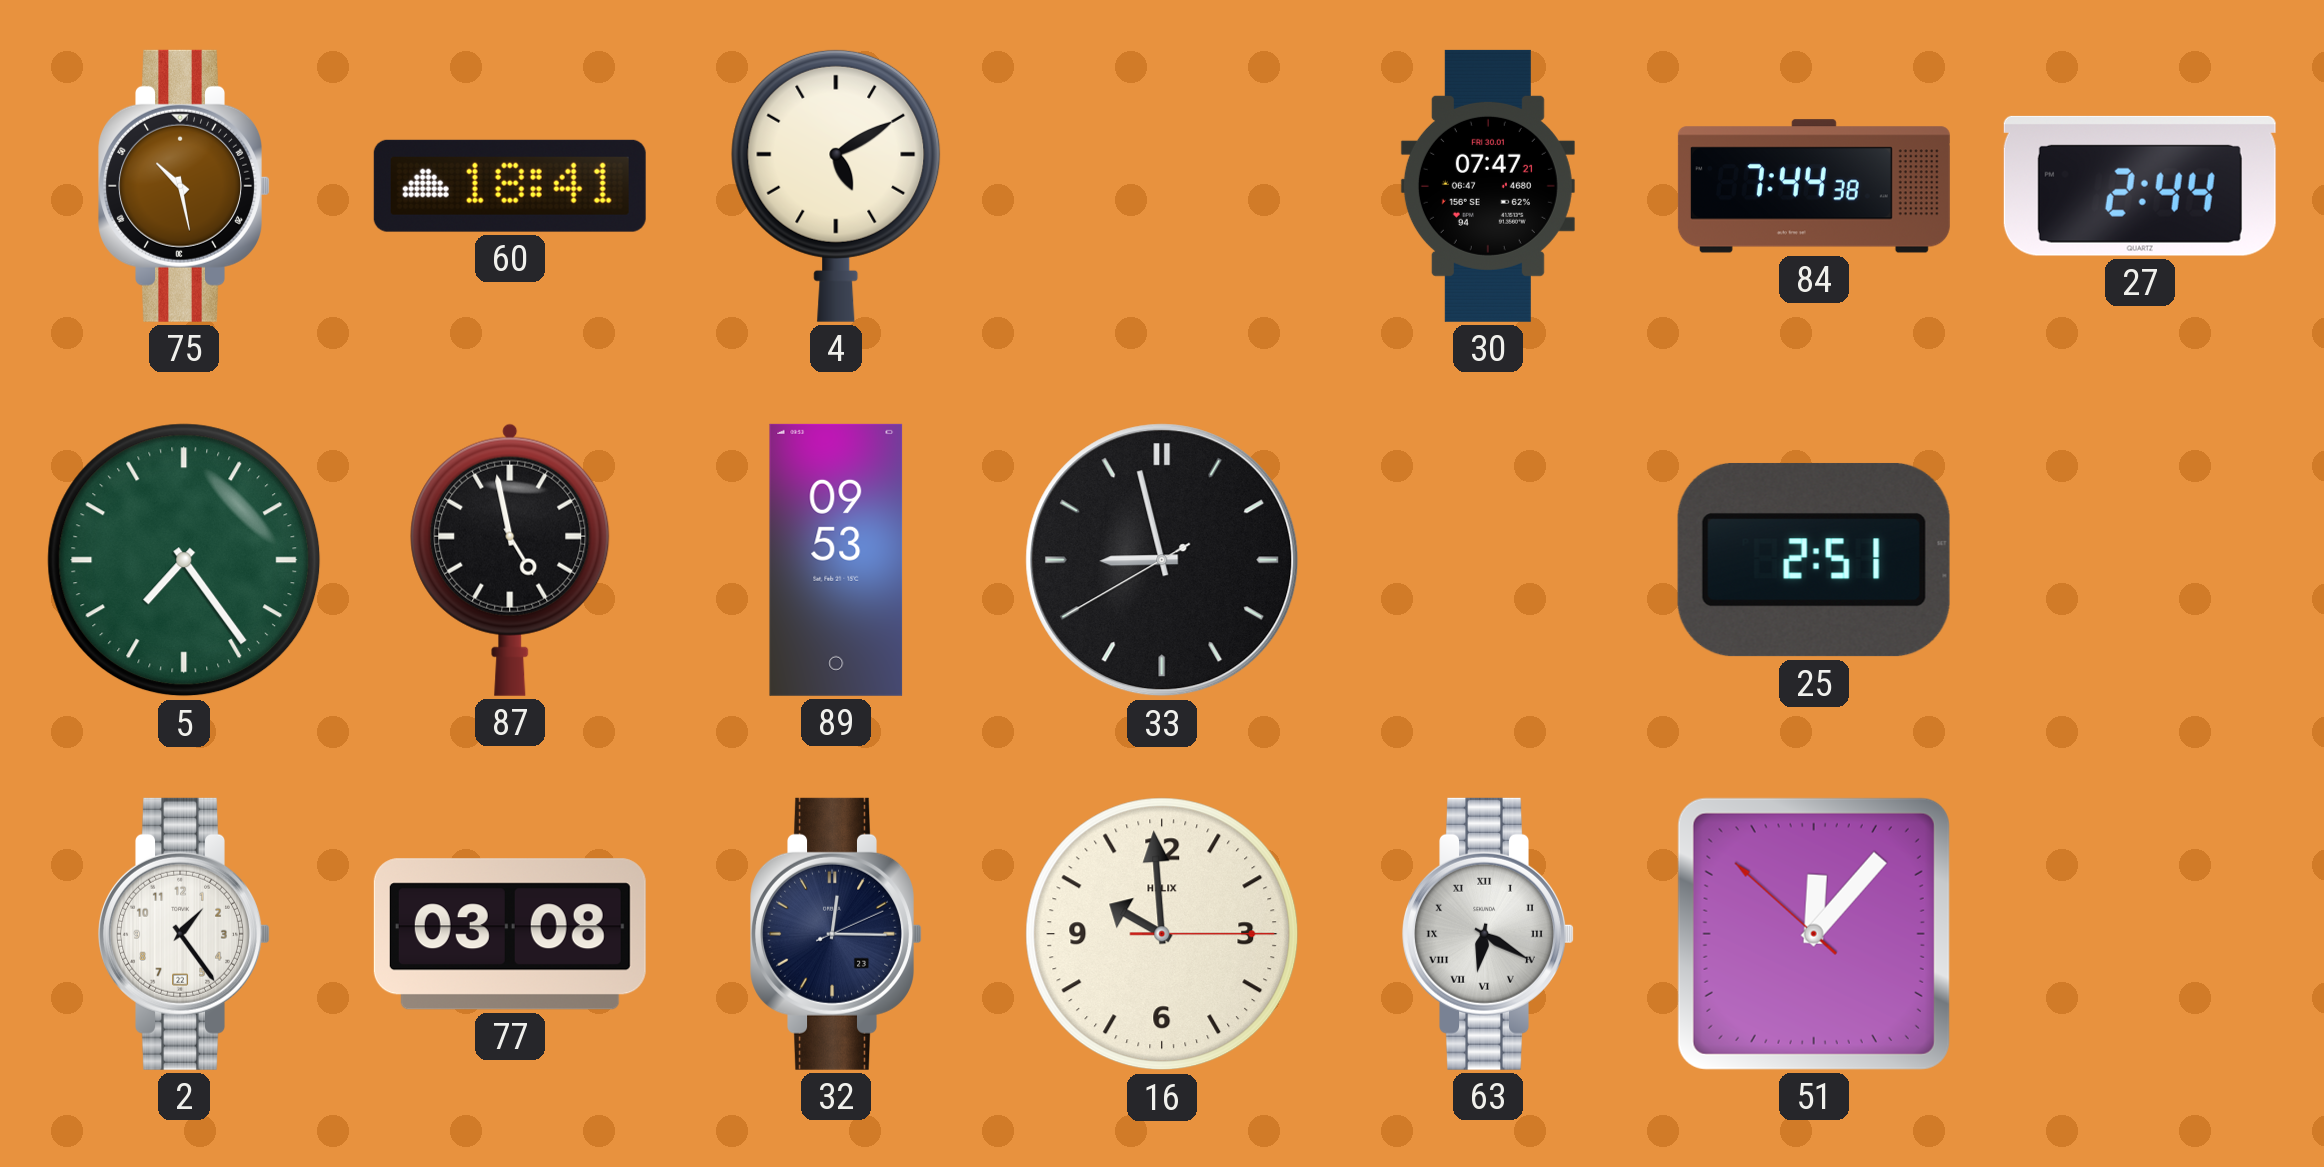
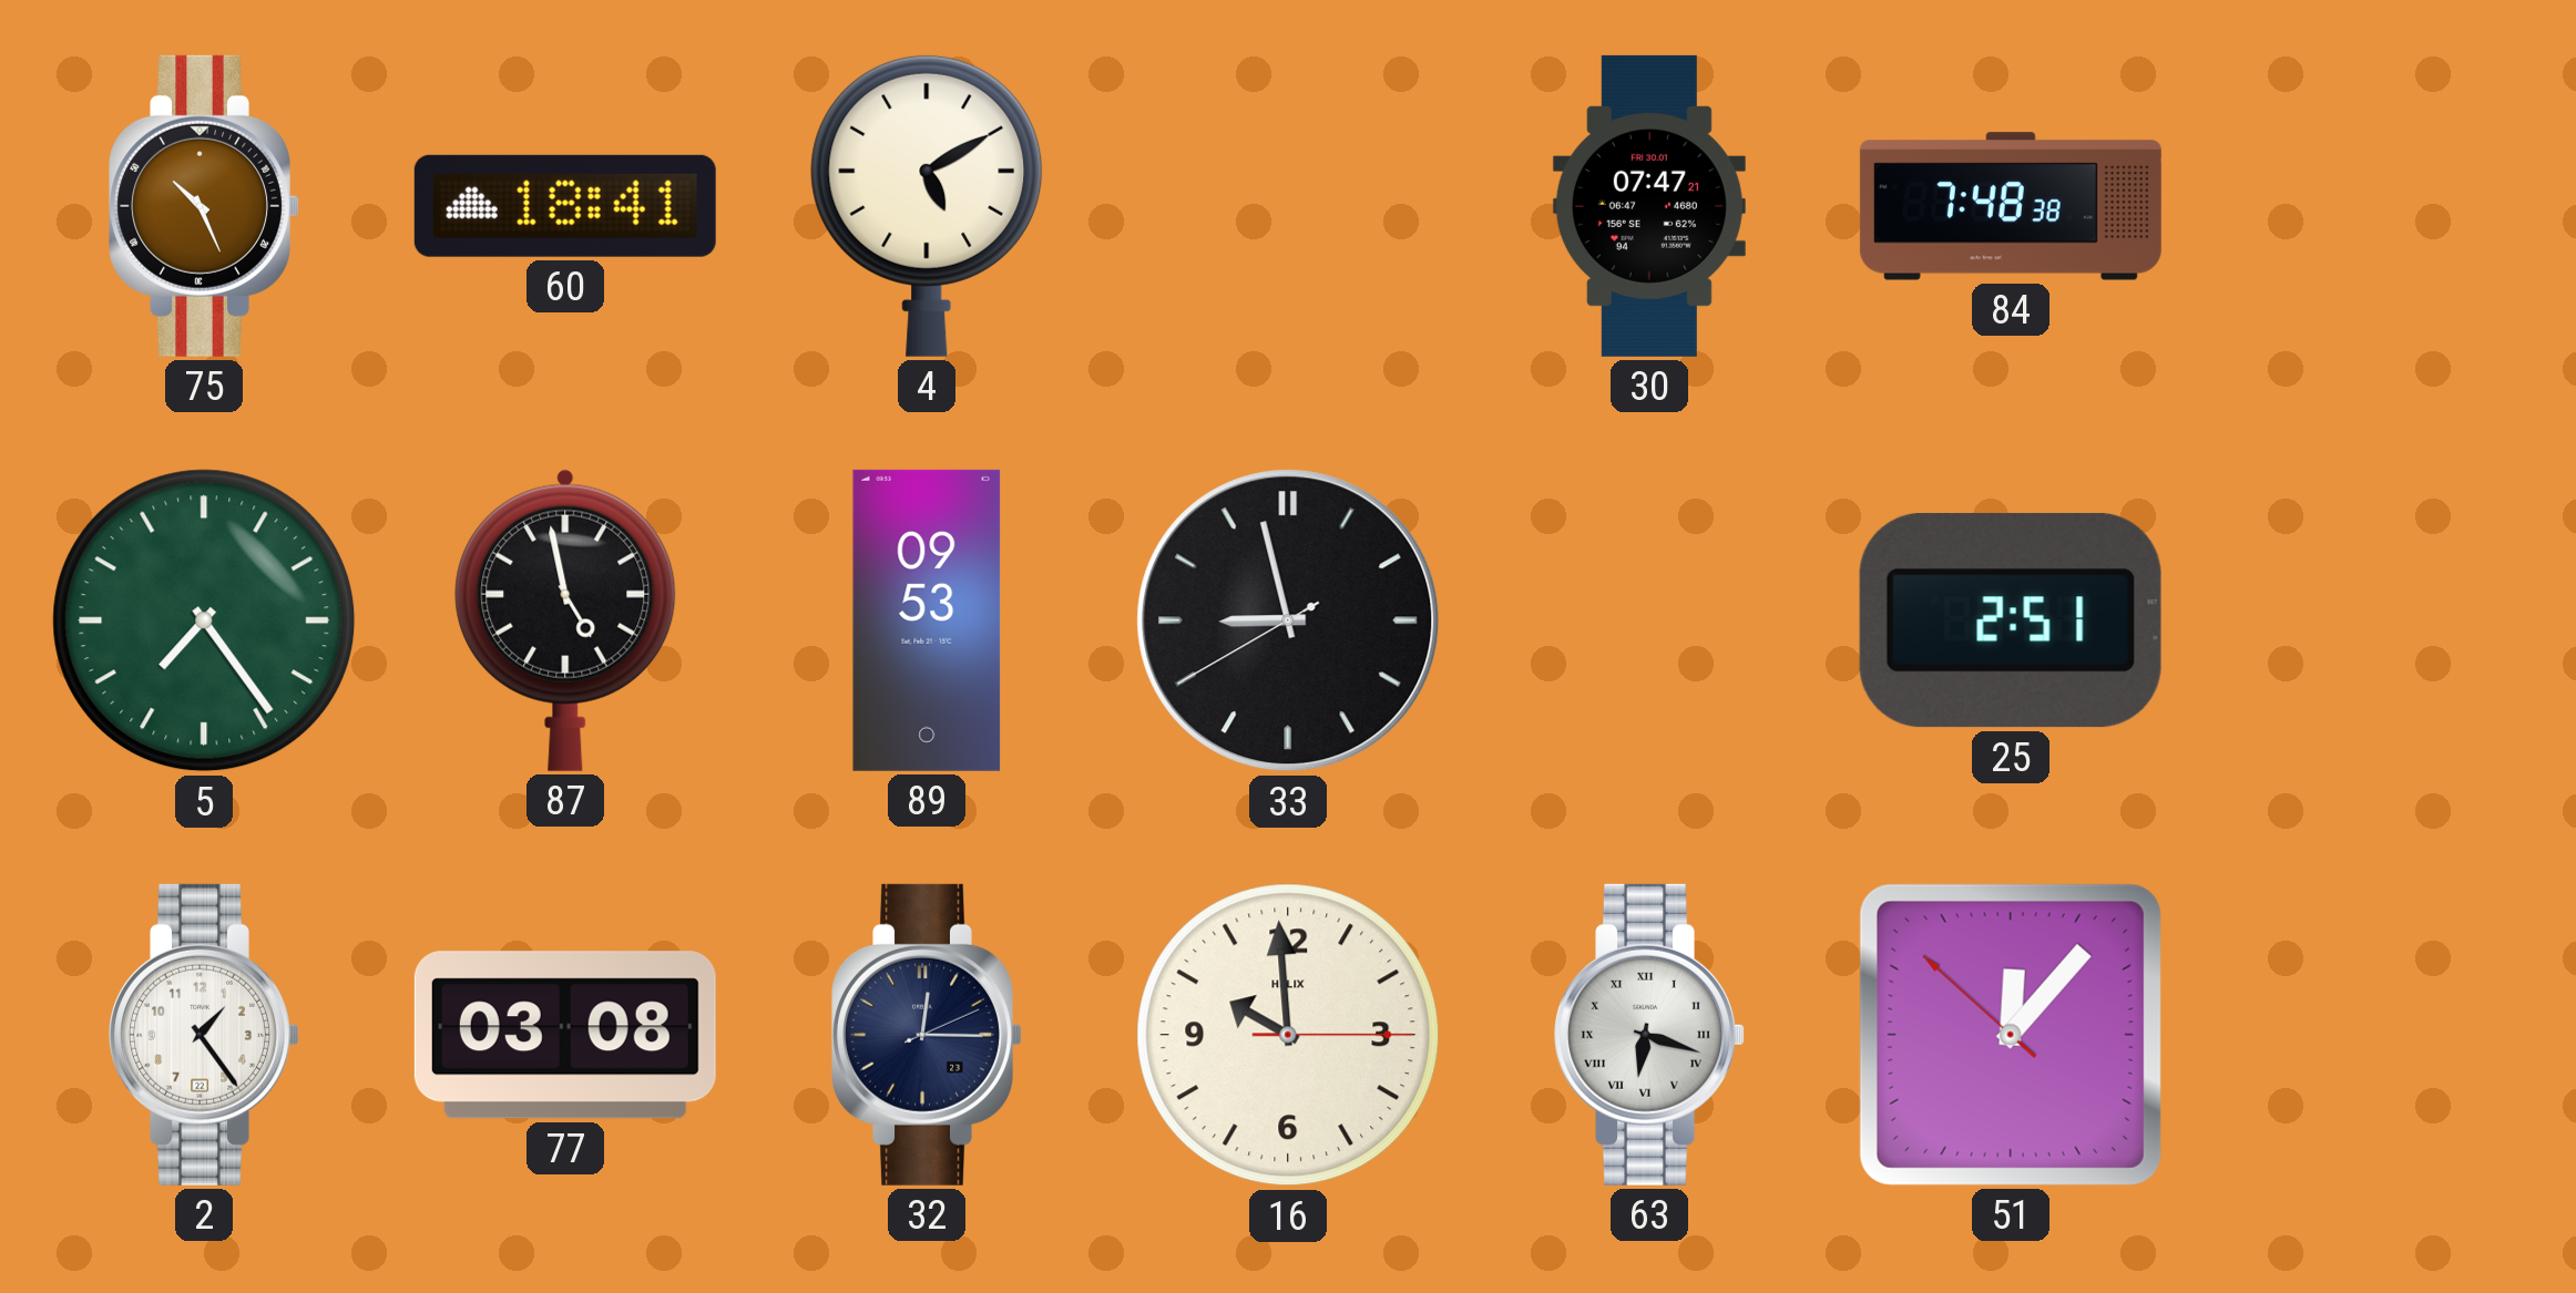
75: 10:28 -> 10:26
84: 7:44 -> 7:48
27: 2:44 -> none
63: 6:20 -> 6:18
